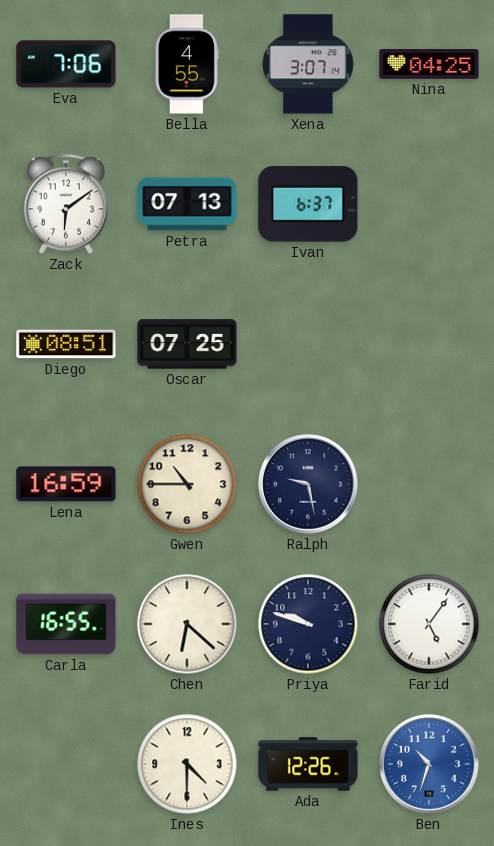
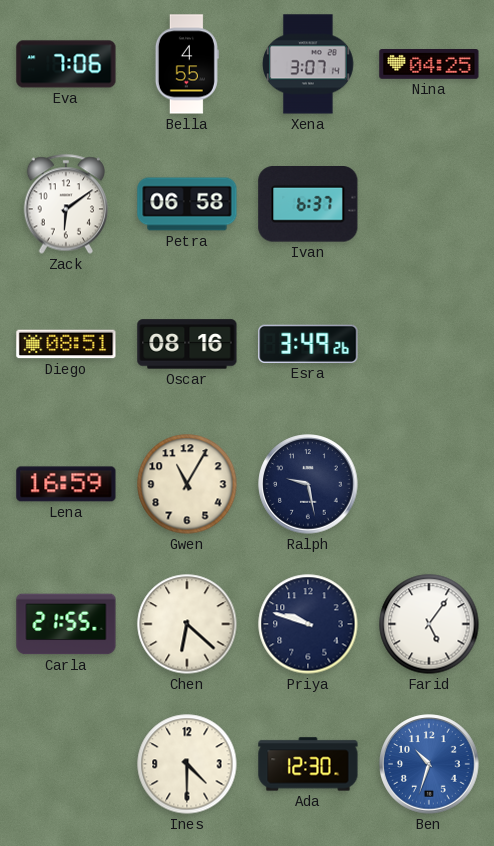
Petra: 07:13 -> 06:58
Oscar: 07:25 -> 08:16
Esra: none -> 3:49
Gwen: 10:45 -> 11:05
Carla: 16:55 -> 21:55
Ada: 12:26 -> 12:30
